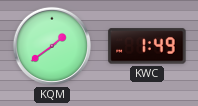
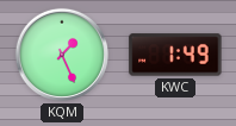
KQM: 1:39 -> 1:26
